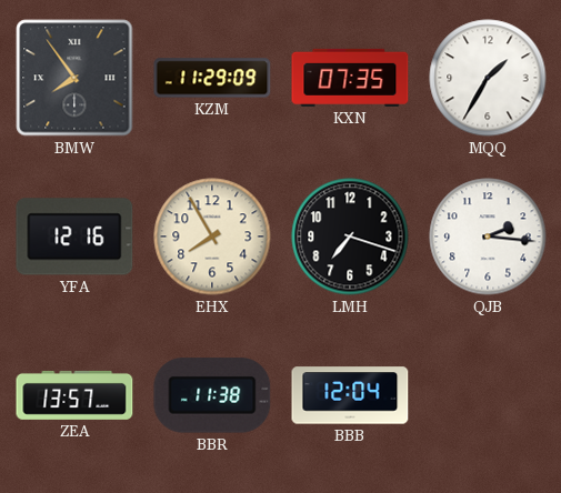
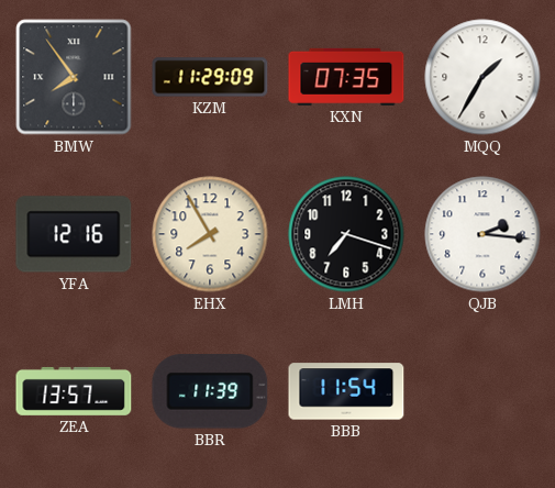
BBR: 11:38 -> 11:39
BBB: 12:04 -> 11:54
